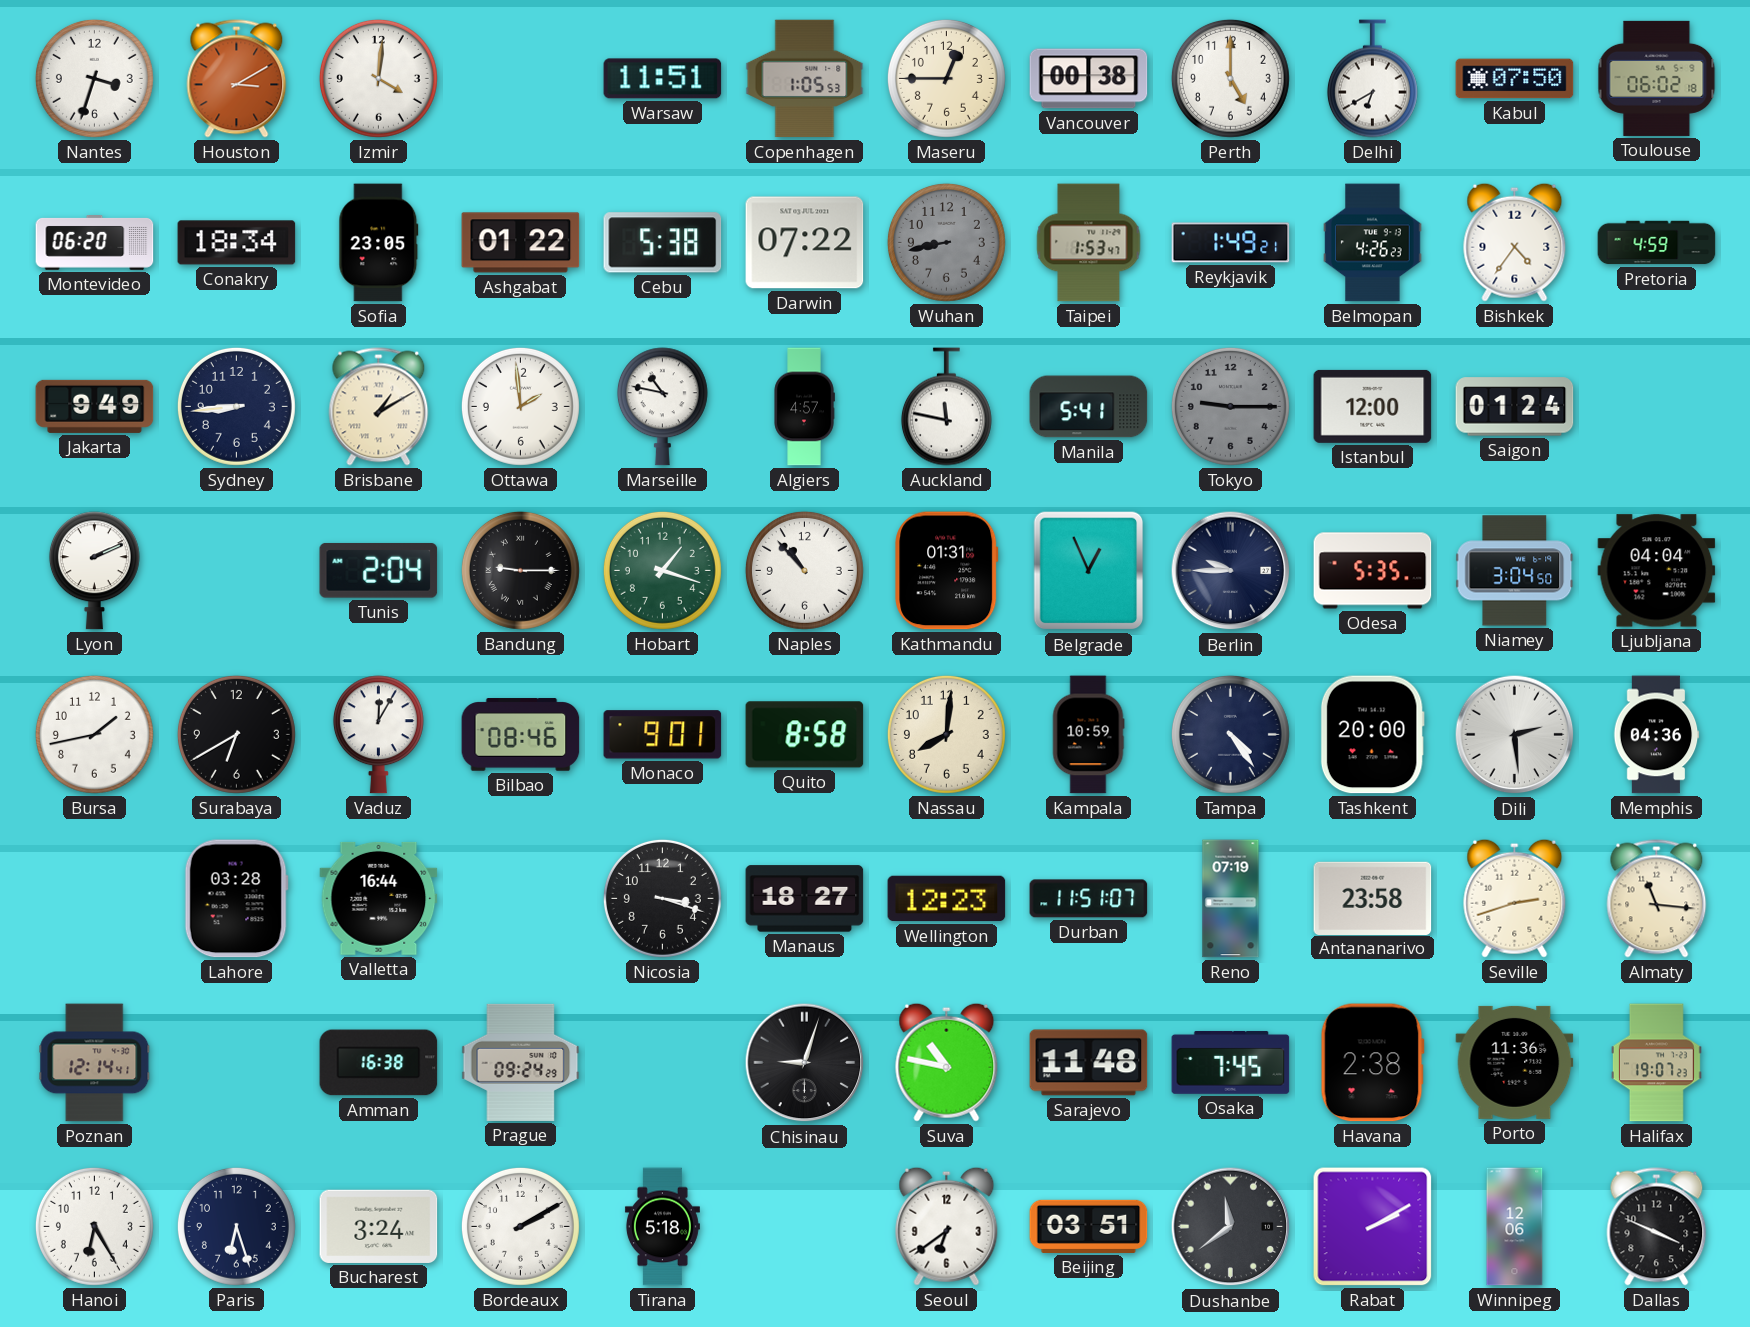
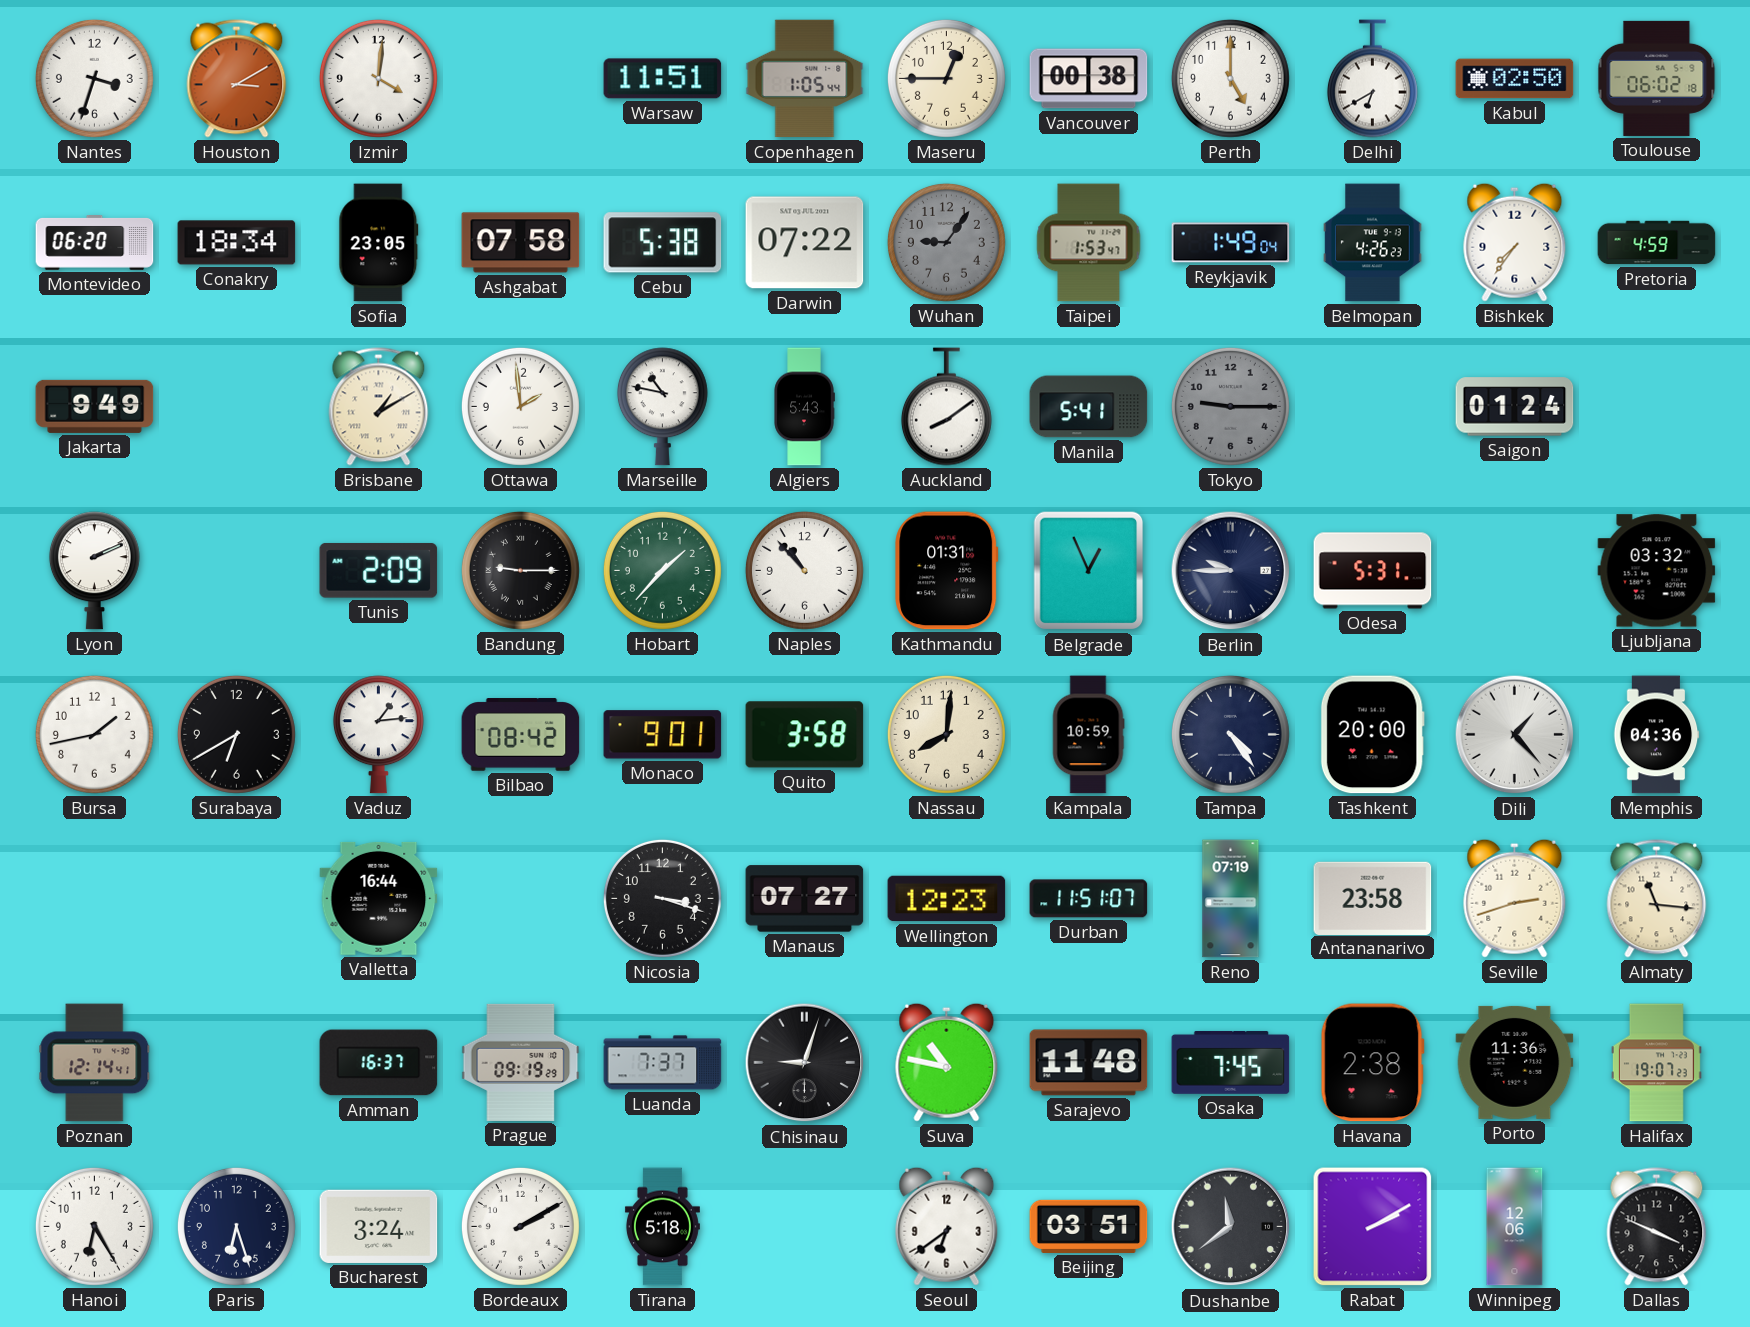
Copenhagen: 1:05:53 -> 1:05:44
Kabul: 07:50 -> 02:50
Ashgabat: 01:22 -> 07:58
Wuhan: 8:43 -> 9:06
Reykjavik: 1:49:21 -> 1:49:04
Bishkek: 4:36 -> 7:36
Sydney: 8:44 -> none
Algiers: 4:57 -> 5:43
Auckland: 11:47 -> 8:09
Istanbul: 12:00 -> none
Tunis: 2:04 -> 2:09
Hobart: 1:18 -> 1:37
Odesa: 5:35 -> 5:31
Niamey: 3:04 -> none
Ljubljana: 04:04 -> 03:32
Vaduz: 12:05 -> 1:14
Bilbao: 08:46 -> 08:42
Quito: 8:58 -> 3:58
Dili: 2:29 -> 1:23
Lahore: 03:28 -> none
Manaus: 18:27 -> 07:27
Amman: 16:38 -> 16:37
Prague: 09:24 -> 09:19
Luanda: none -> 7:37
